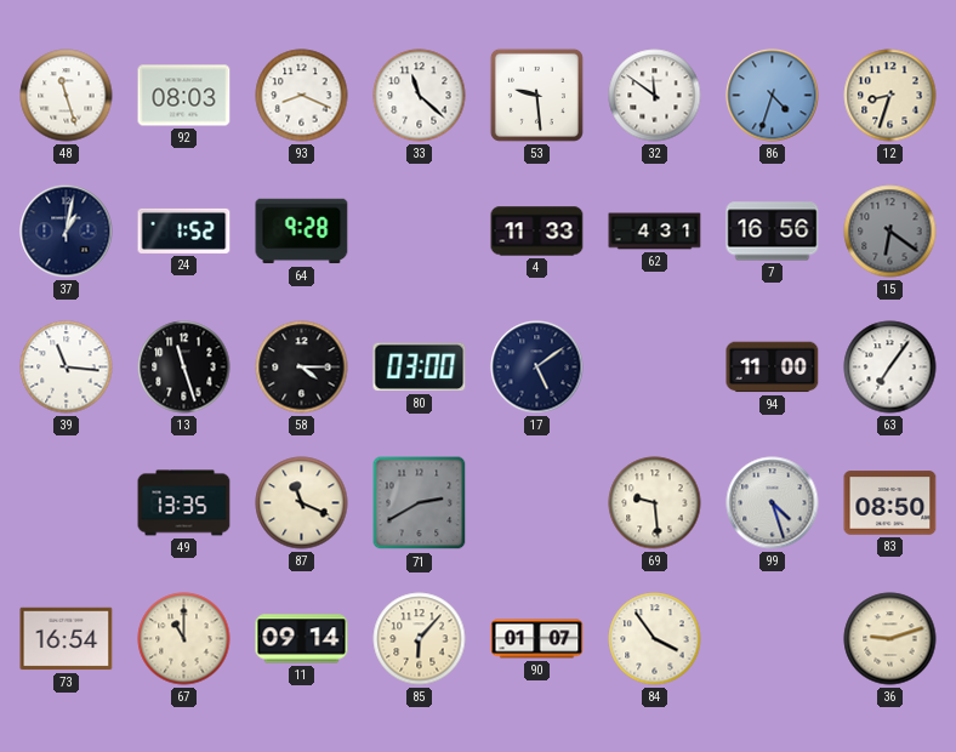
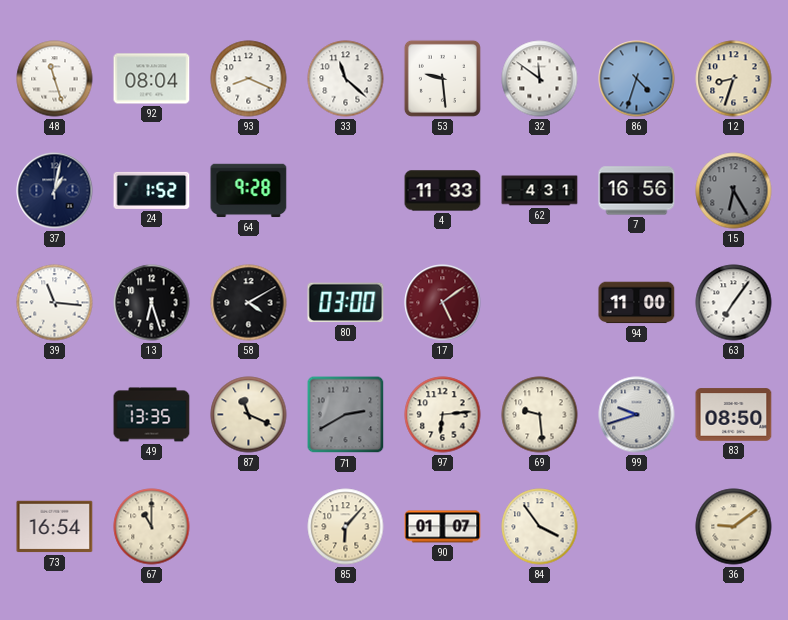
92: 08:03 -> 08:04
15: 6:21 -> 6:25
13: 11:27 -> 6:27
58: 4:15 -> 4:10
17 dial: navy -> burgundy
97: none -> 6:14
99: 4:27 -> 9:42
11: 09:14 -> none
36: 9:12 -> 9:09
